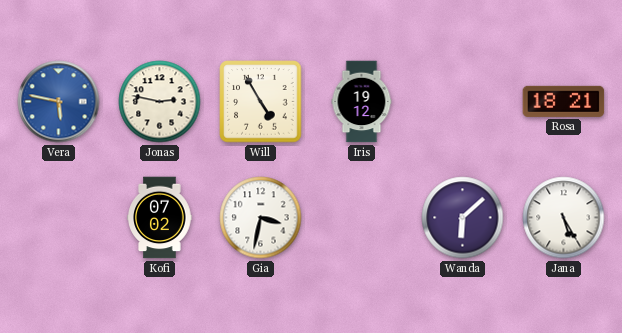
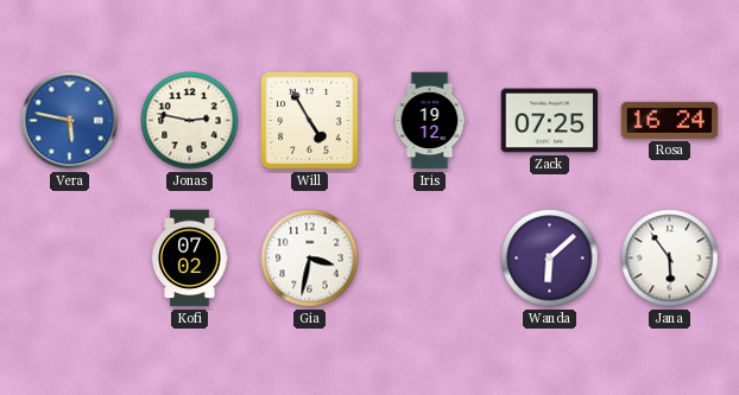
Zack: none -> 07:25
Rosa: 18:21 -> 16:24
Jana: 5:25 -> 5:54
